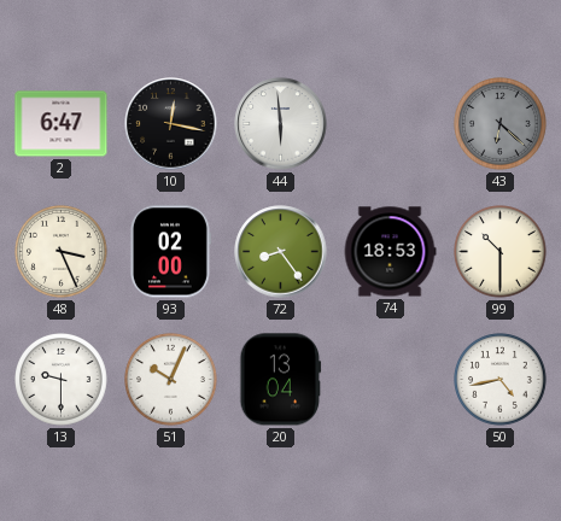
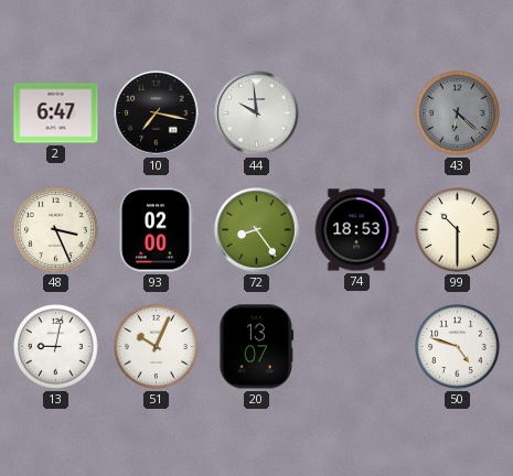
10: 12:17 -> 7:17
44: 5:59 -> 9:59
13: 9:30 -> 9:02
20: 13:04 -> 13:07
50: 4:43 -> 4:48
